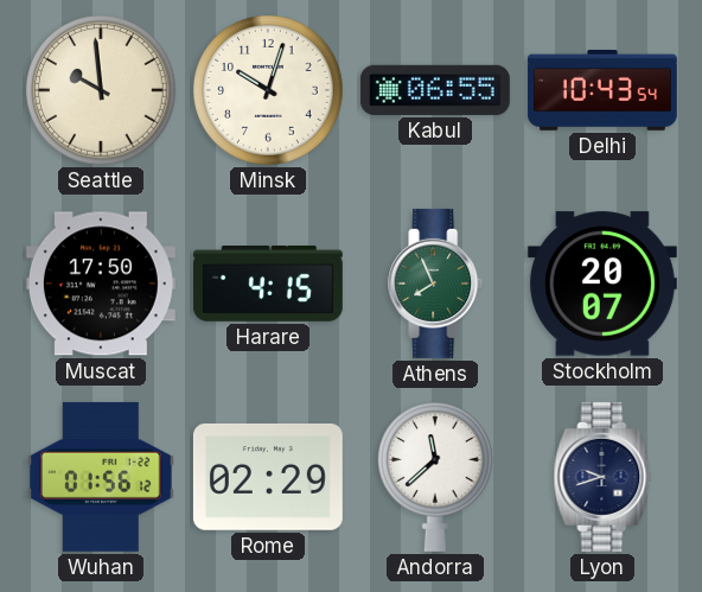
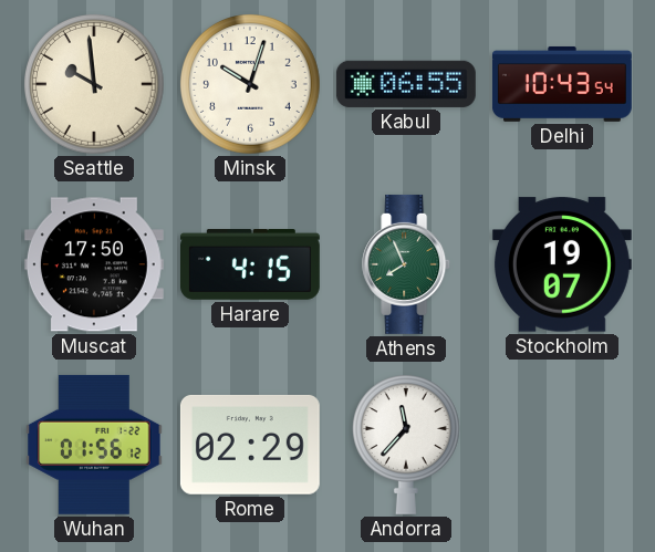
Stockholm: 20:07 -> 19:07
Andorra: 11:38 -> 11:37
Lyon: 9:42 -> none
